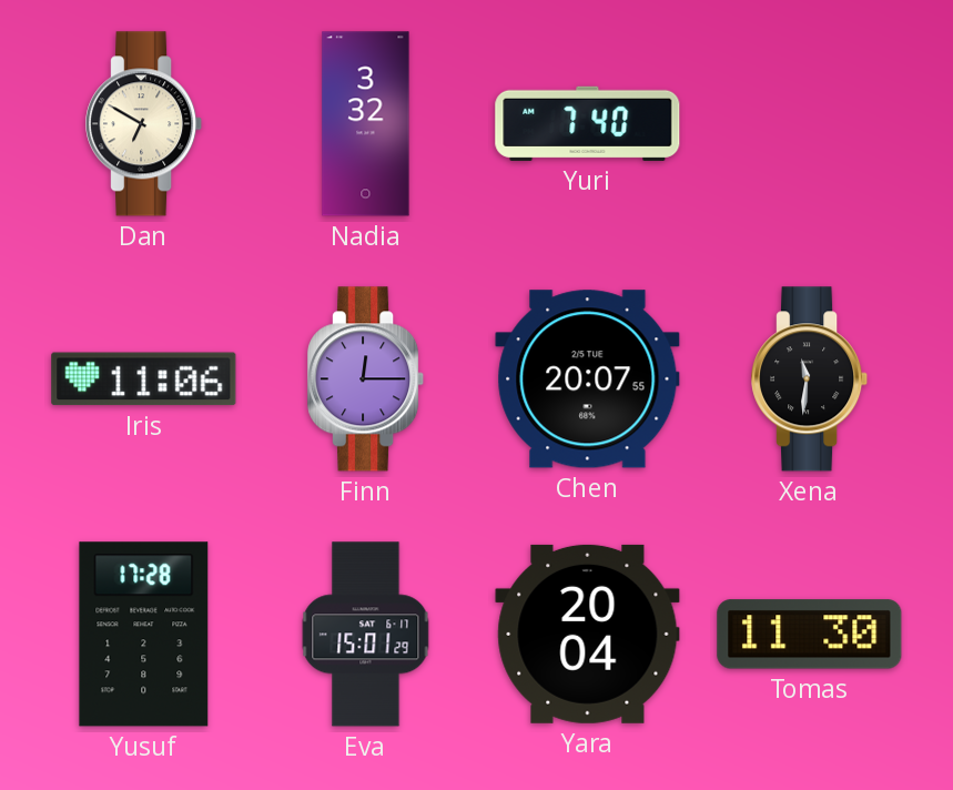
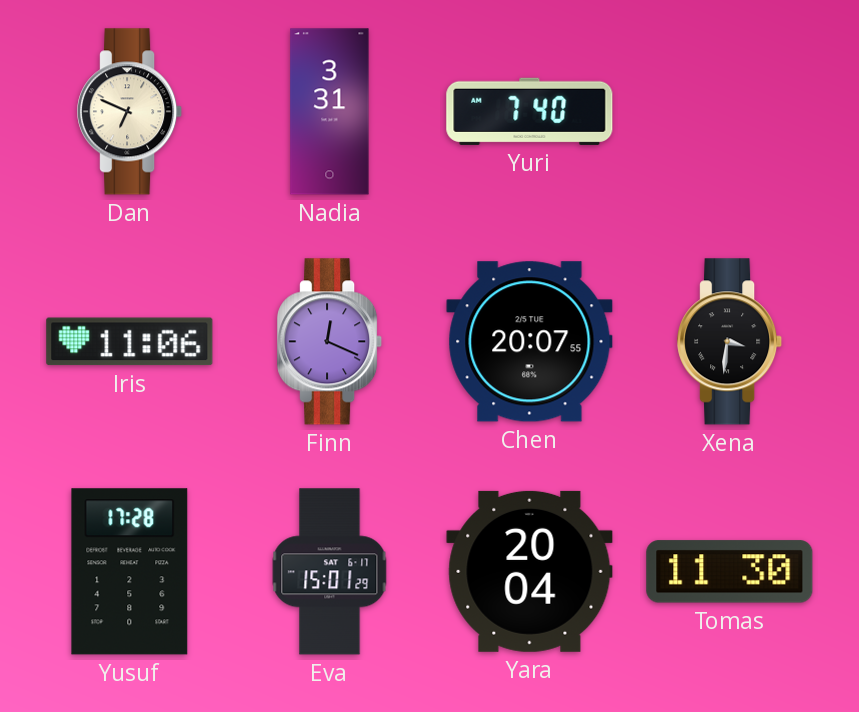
Dan: 6:50 -> 6:49
Nadia: 3:32 -> 3:31
Finn: 12:15 -> 12:19
Xena: 11:31 -> 3:31
